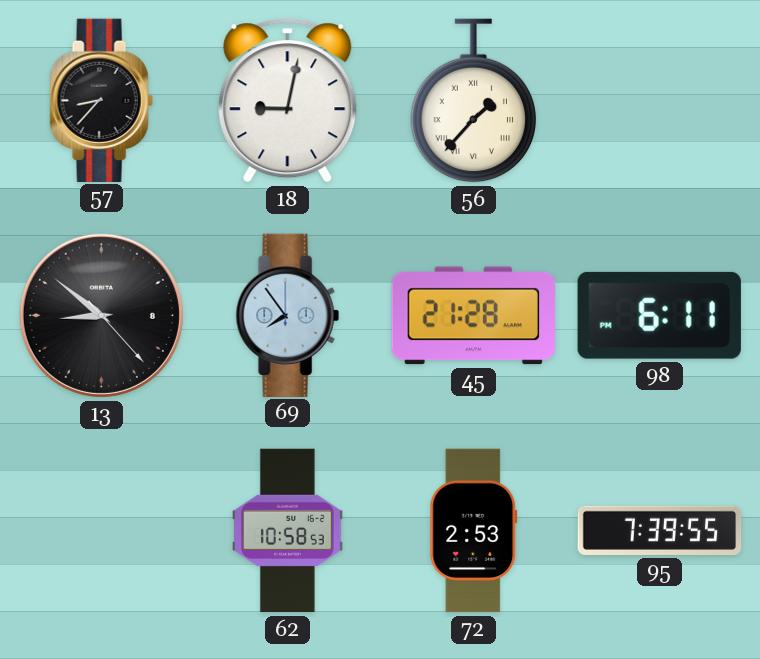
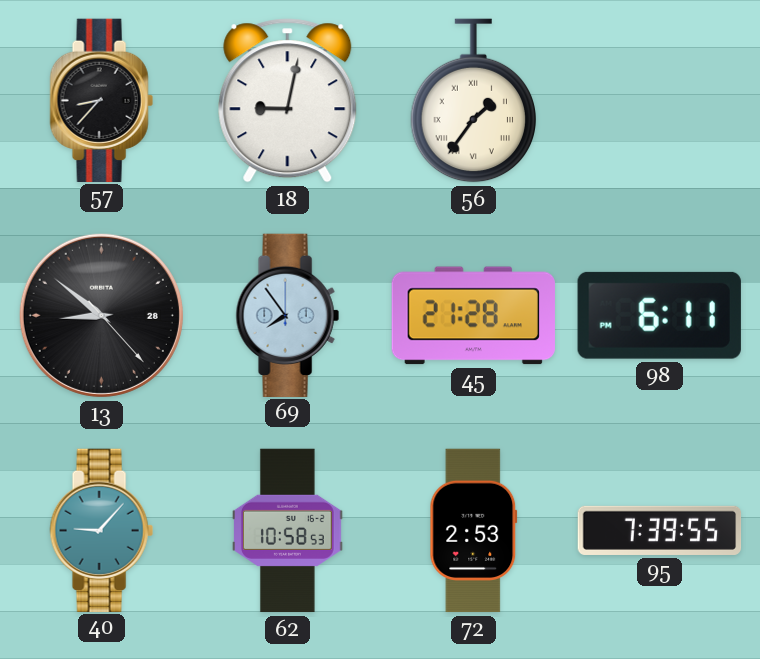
56: 1:37 -> 1:36
13 date: 8 -> 28
40: none -> 9:07
